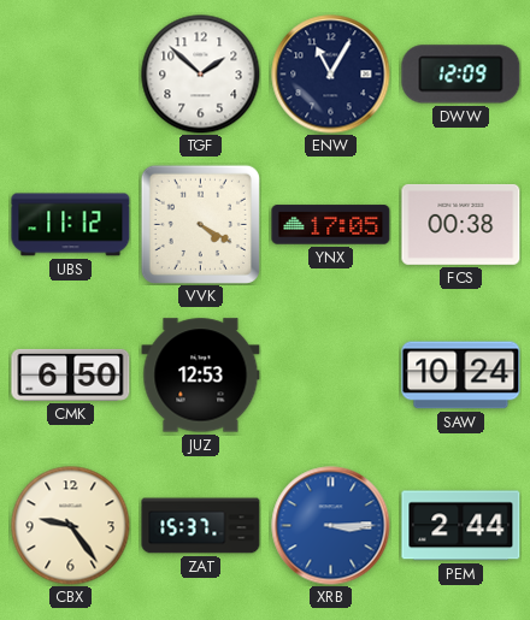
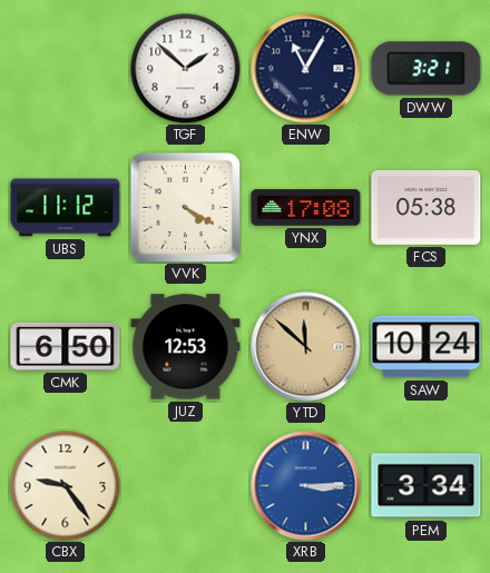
DWW: 12:09 -> 3:21
YNX: 17:05 -> 17:08
FCS: 00:38 -> 05:38
YTD: none -> 11:52
ZAT: 15:37 -> none
PEM: 2:44 -> 3:34
